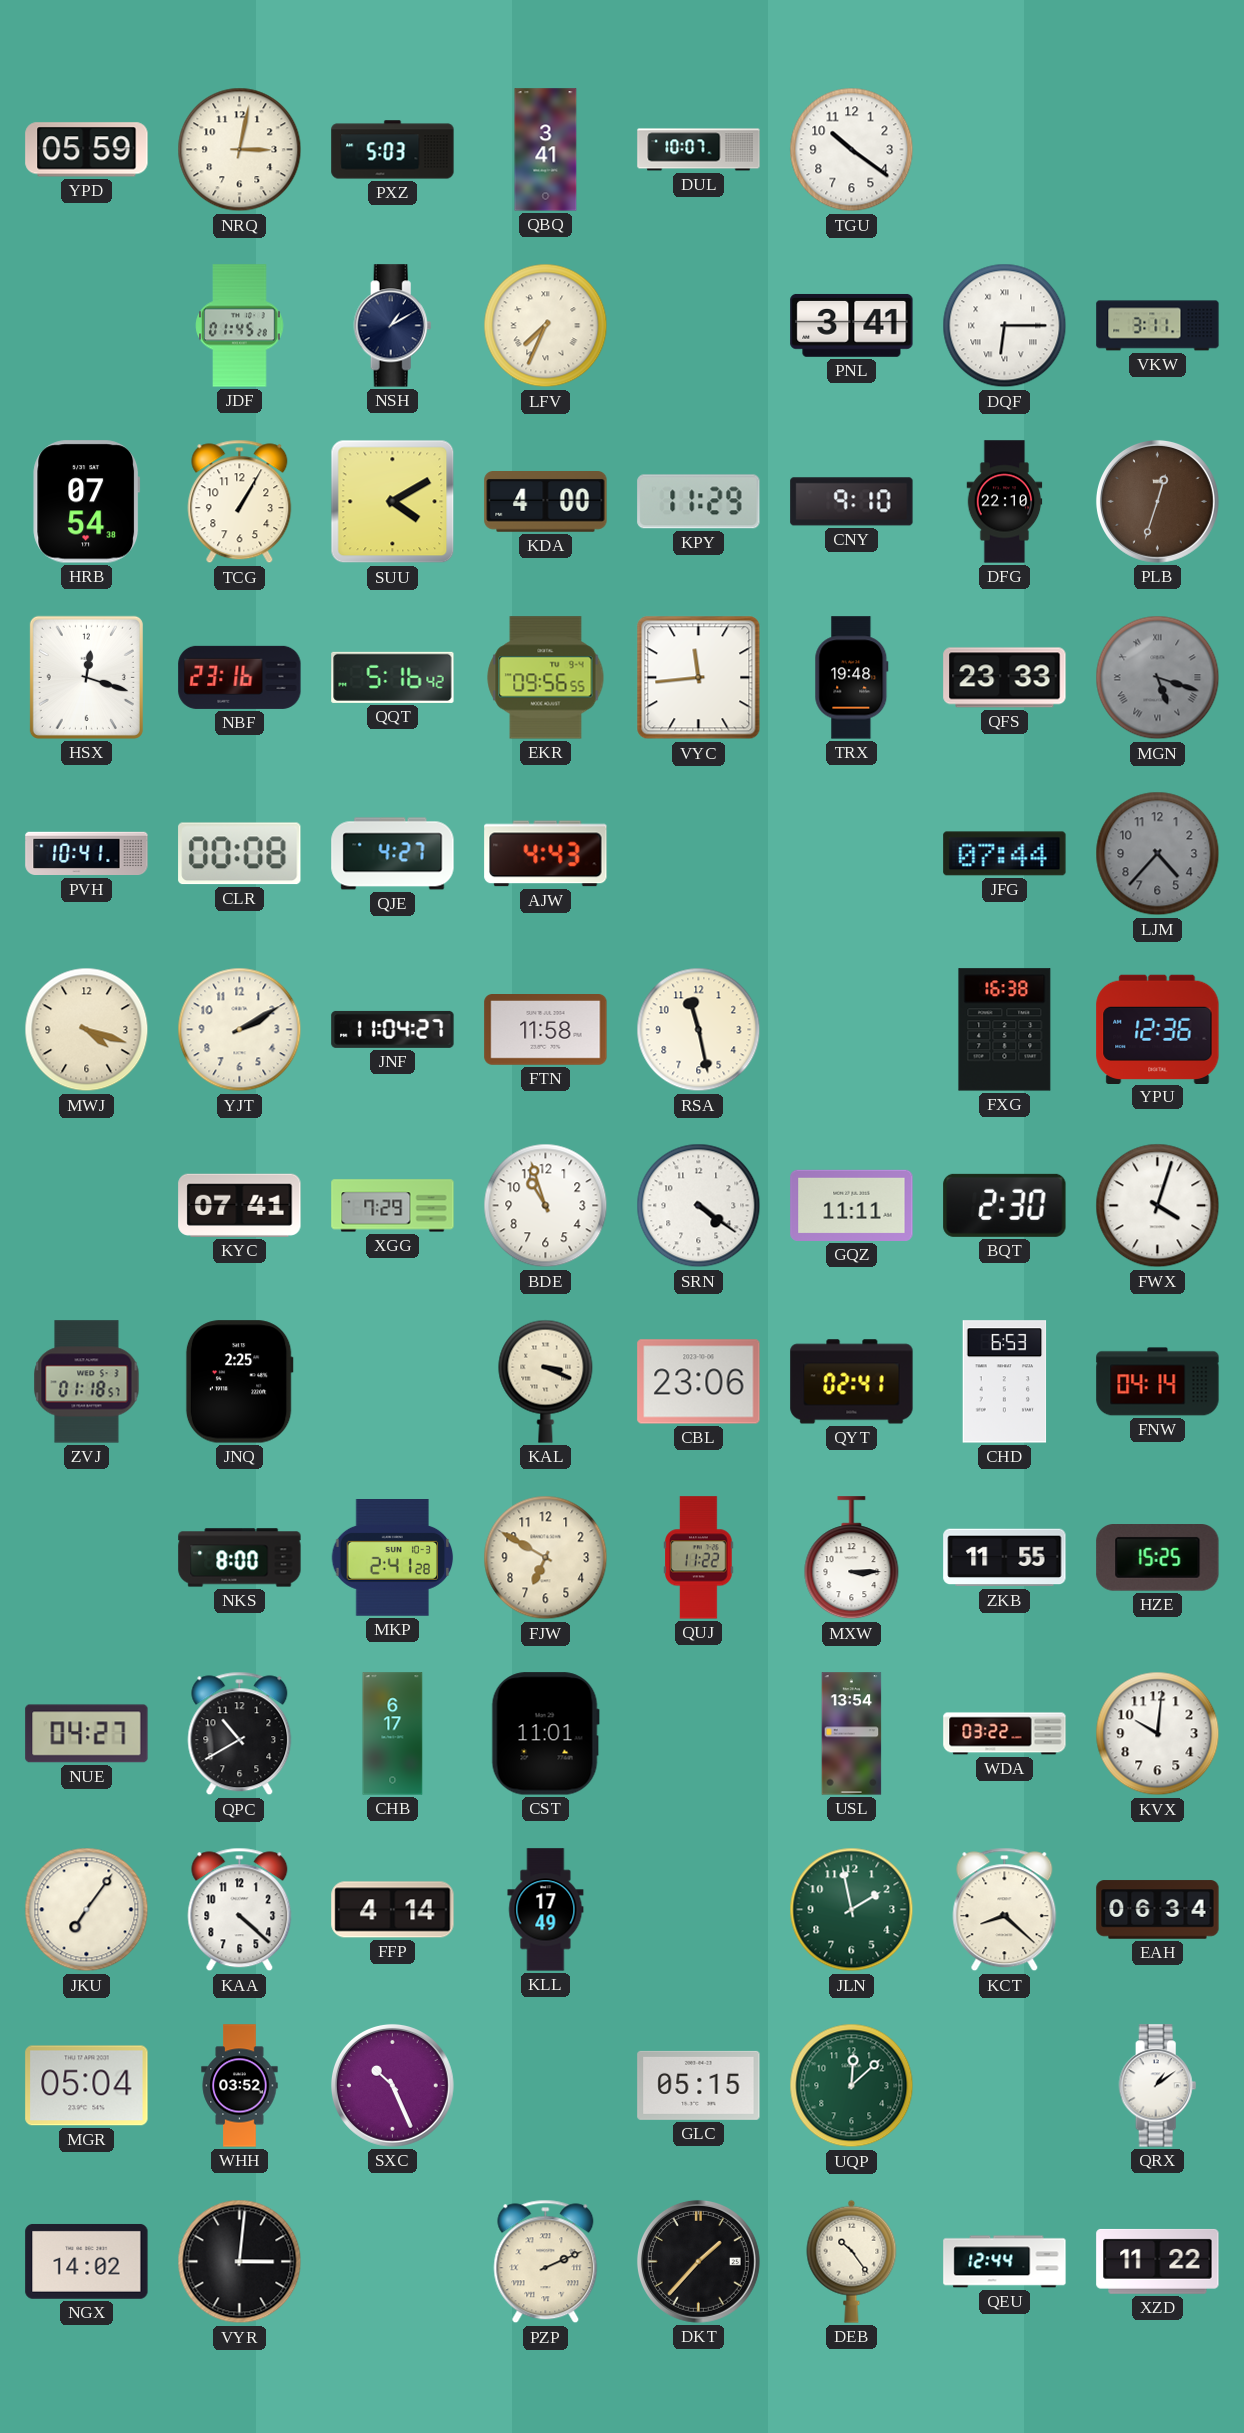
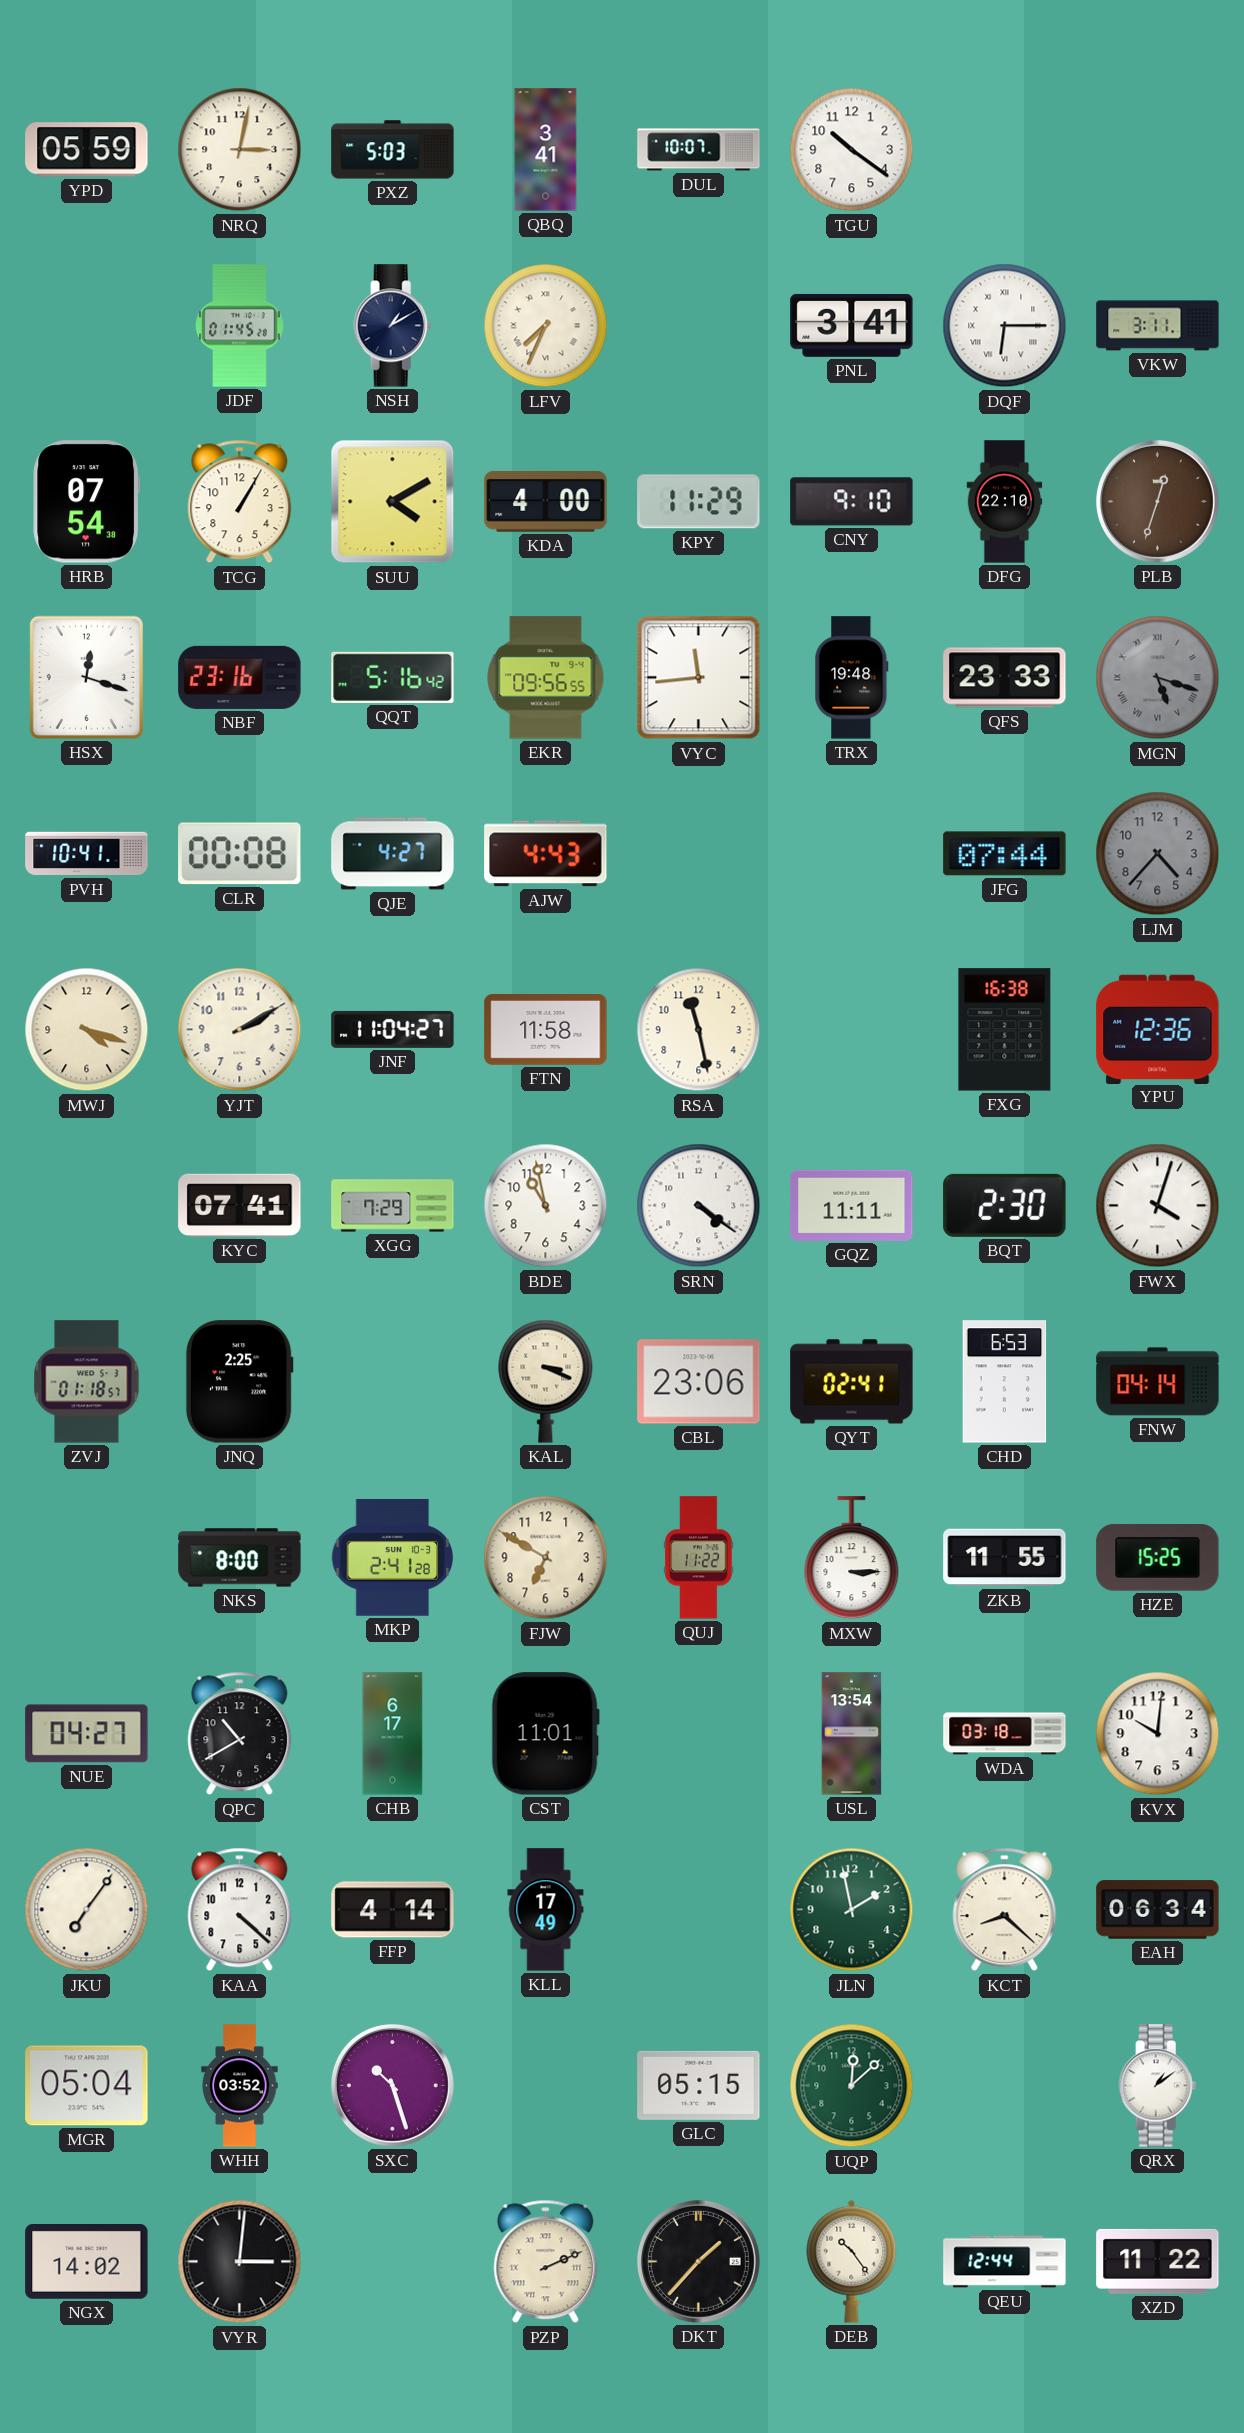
BDE: 10:57 -> 10:58
WDA: 03:22 -> 03:18
SXC: 10:26 -> 10:27
